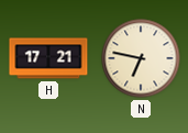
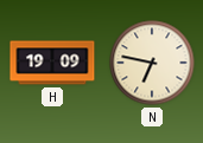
H: 17:21 -> 19:09
